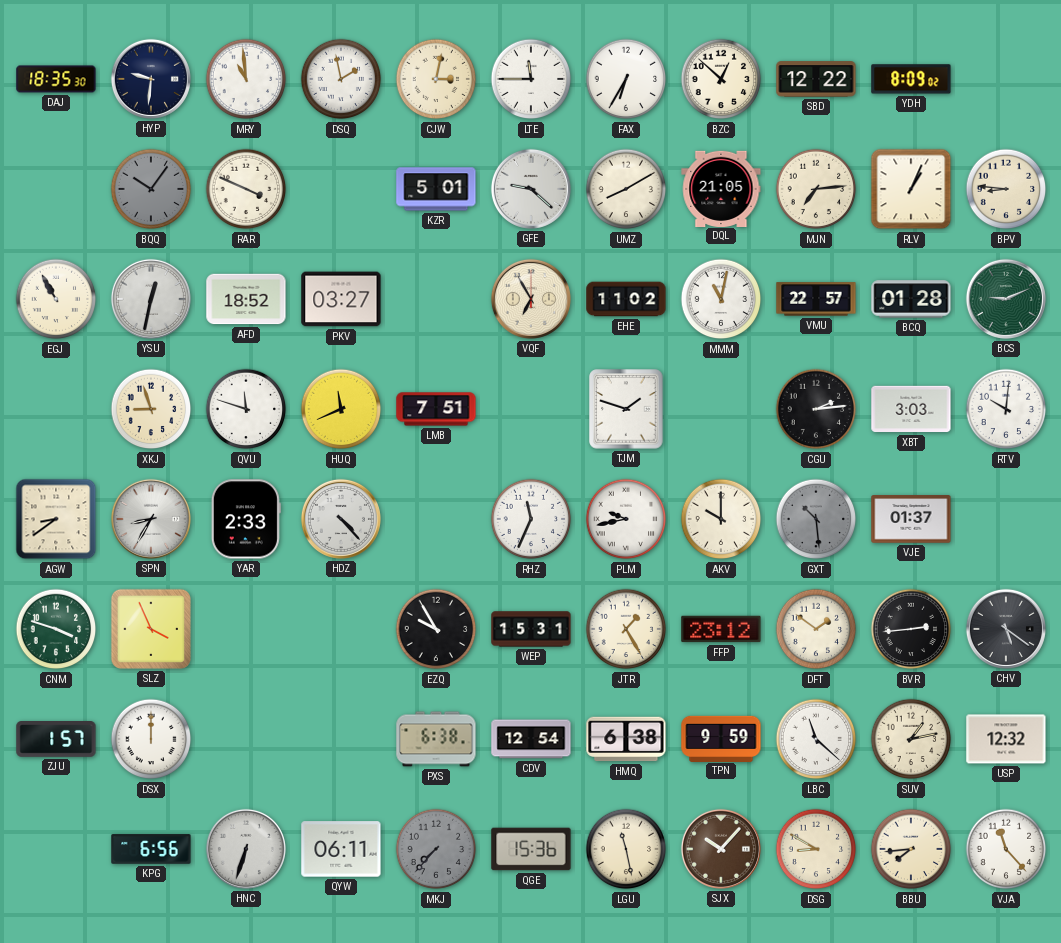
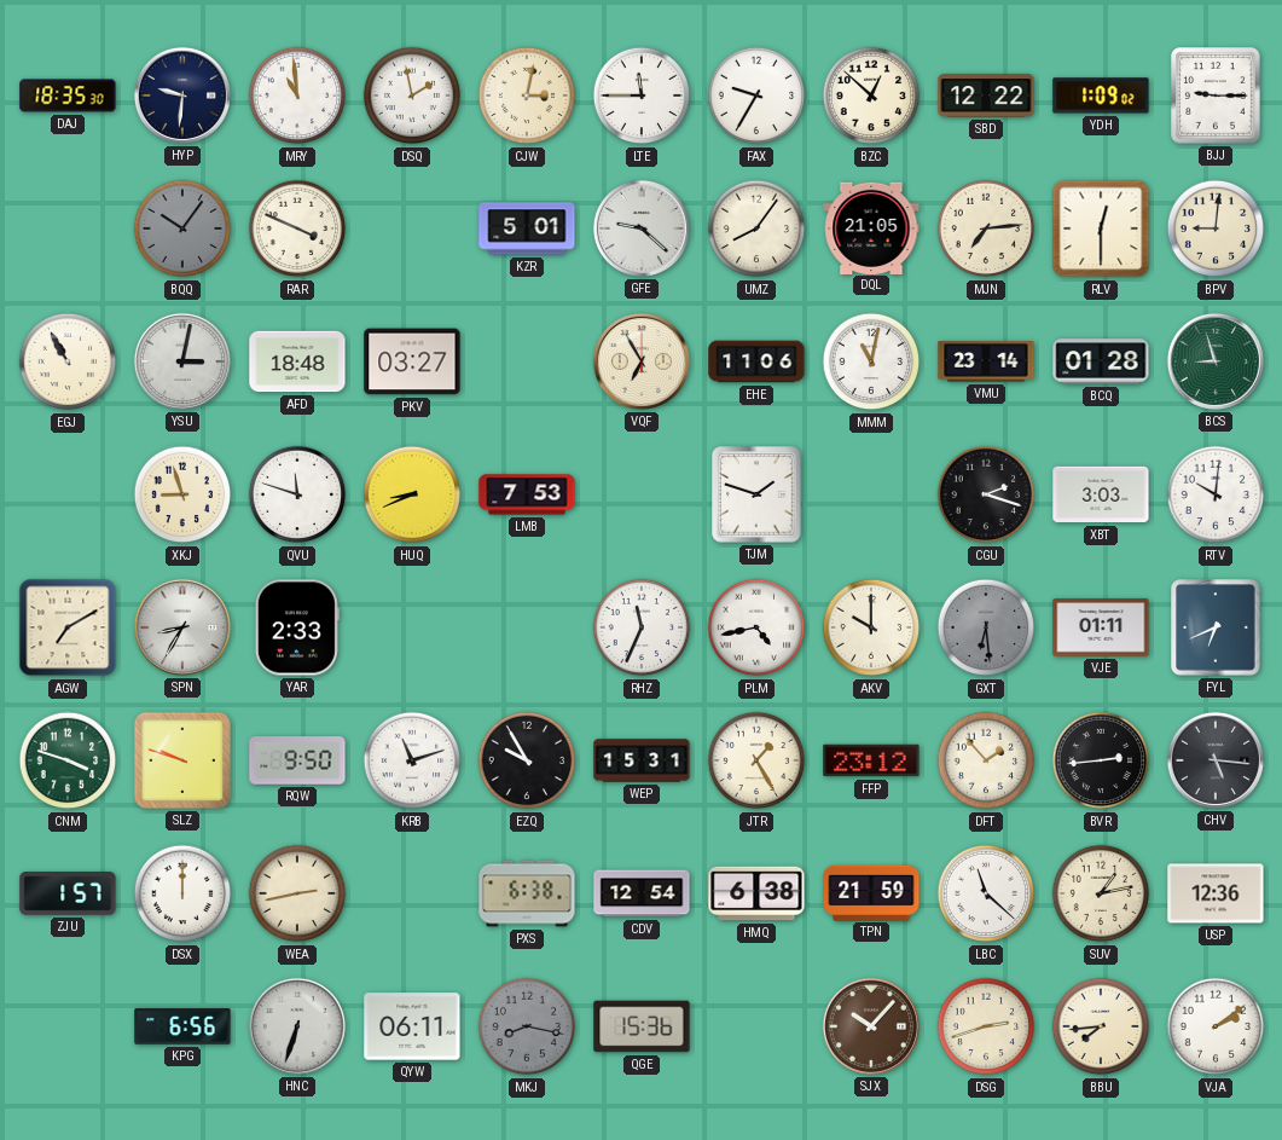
FAX: 6:35 -> 9:35
YDH: 8:09 -> 1:09
BJJ: none -> 9:15
UMZ: 8:10 -> 8:06
RLV: 1:04 -> 12:30
BPV: 8:46 -> 9:01
YSU: 12:32 -> 3:02
AFD: 18:52 -> 18:48
EHE: 11:02 -> 11:06
VMU: 22:57 -> 23:14
BCS: 9:11 -> 8:57
HUQ: 11:41 -> 8:41
LMB: 7:51 -> 7:53
CGU: 2:14 -> 2:18
AGW: 8:39 -> 7:10
HDZ: 4:23 -> none
PLM: 9:43 -> 4:43
GXT: 10:29 -> 6:29
VJE: 01:37 -> 01:11
FYL: none -> 6:41
SLZ: 3:56 -> 9:48
RQW: none -> 9:50
KRB: none -> 11:12
DFT: 1:51 -> 1:53
CHV: 5:21 -> 5:16
WEA: none -> 2:43
TPN: 9:59 -> 21:59
USP: 12:32 -> 12:36
MKJ: 7:37 -> 8:17
LGU: 11:28 -> none
DSG: 8:50 -> 2:42
VJA: 11:23 -> 2:09
